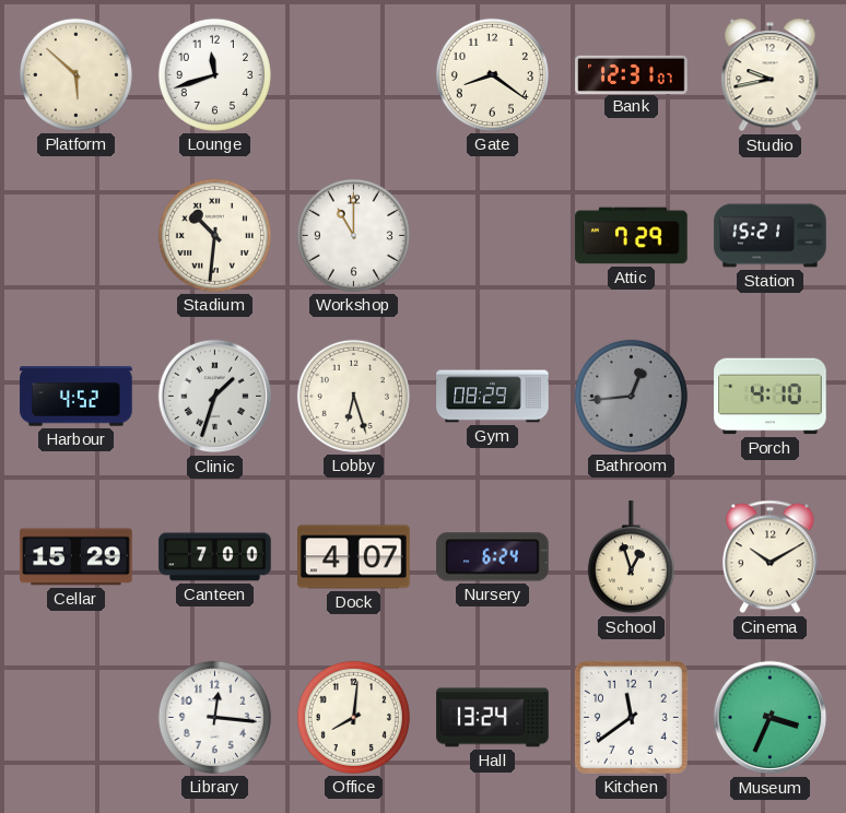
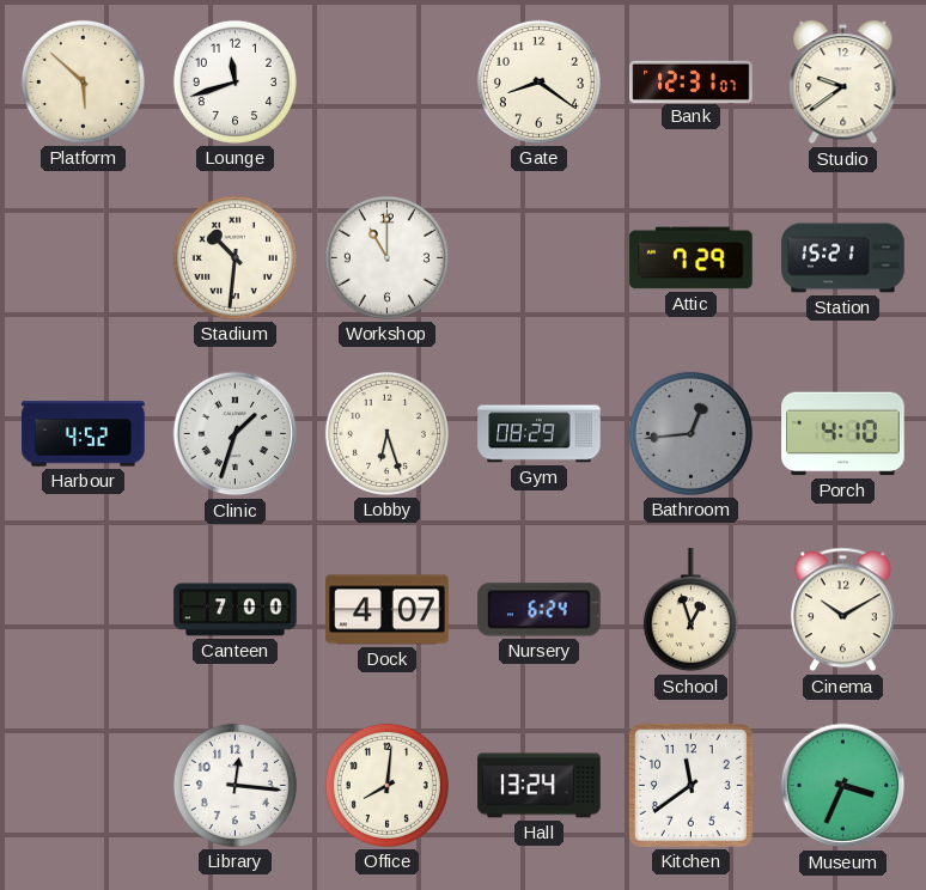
Studio: 9:43 -> 9:39
Cellar: 15:29 -> none
